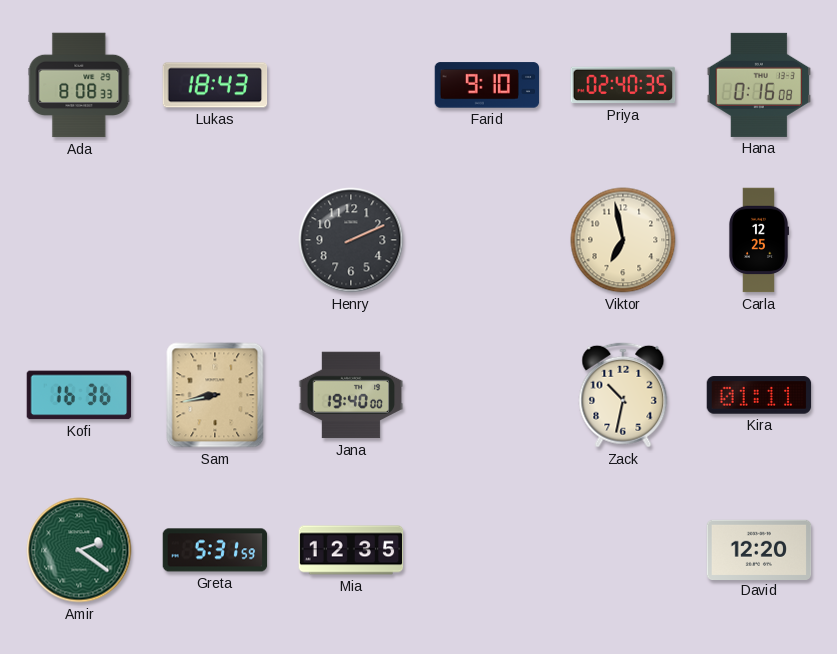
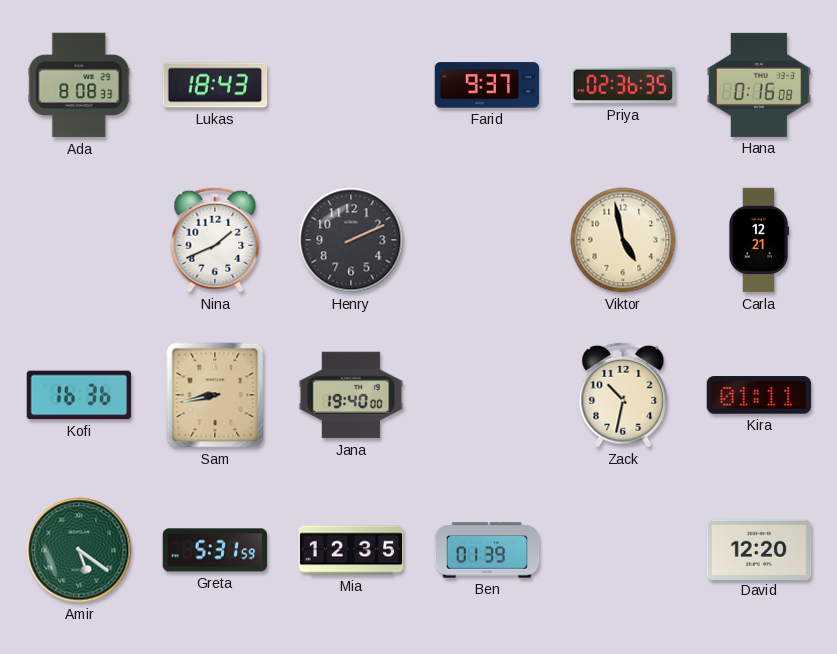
Farid: 9:10 -> 9:37
Priya: 02:40 -> 02:36
Nina: none -> 1:41
Viktor: 6:58 -> 4:58
Carla: 12:25 -> 12:21
Amir: 2:21 -> 5:21
Ben: none -> 01:39
